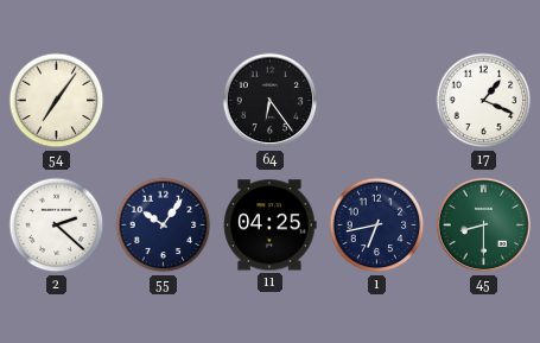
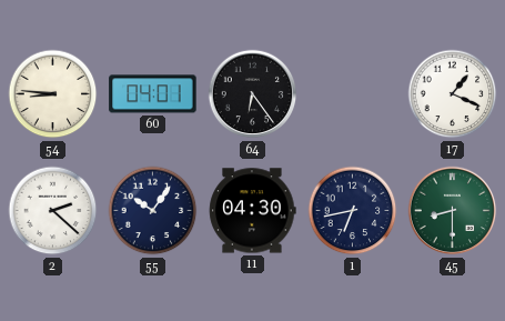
54: 7:06 -> 8:46
60: none -> 04:01
11: 04:25 -> 04:30
